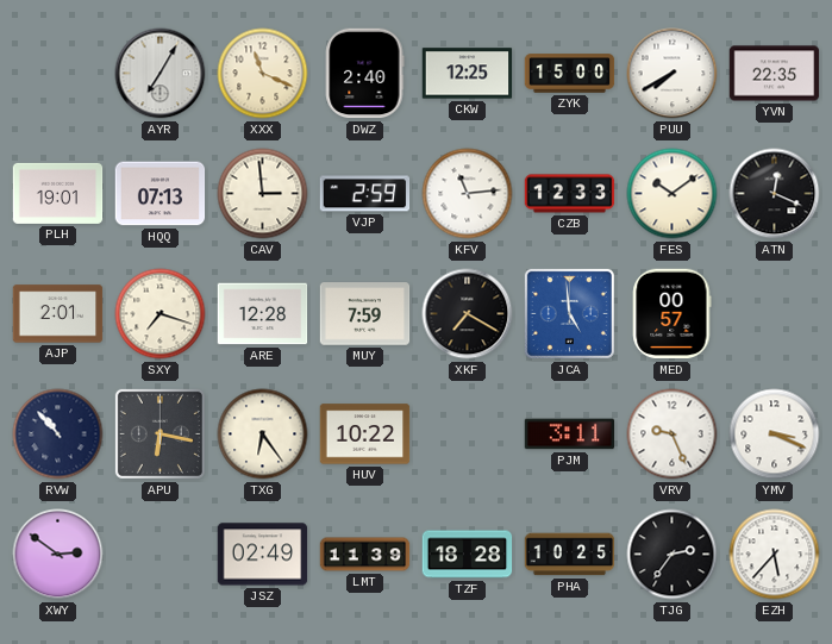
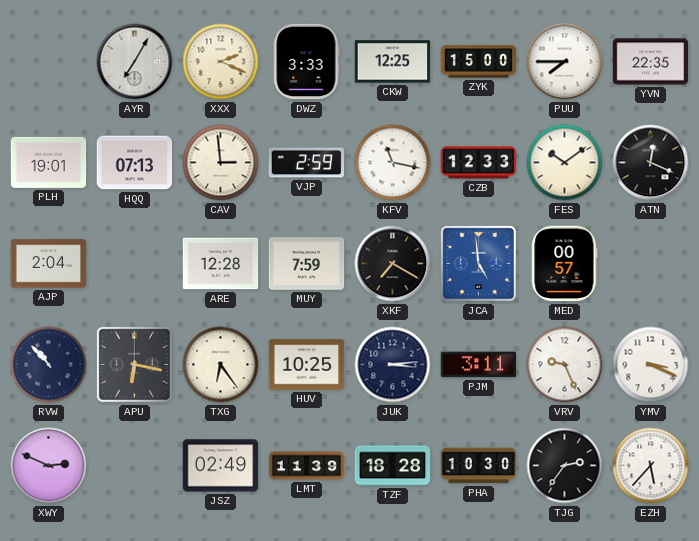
XXX: 11:19 -> 2:19
DWZ: 2:40 -> 3:33
PUU: 7:40 -> 7:45
KFV: 11:14 -> 11:17
AJP: 2:01 -> 2:04
SXY: 7:18 -> none
HUV: 10:22 -> 10:25
JUK: none -> 3:14
XWY: 2:51 -> 2:49
PHA: 10:25 -> 10:30
